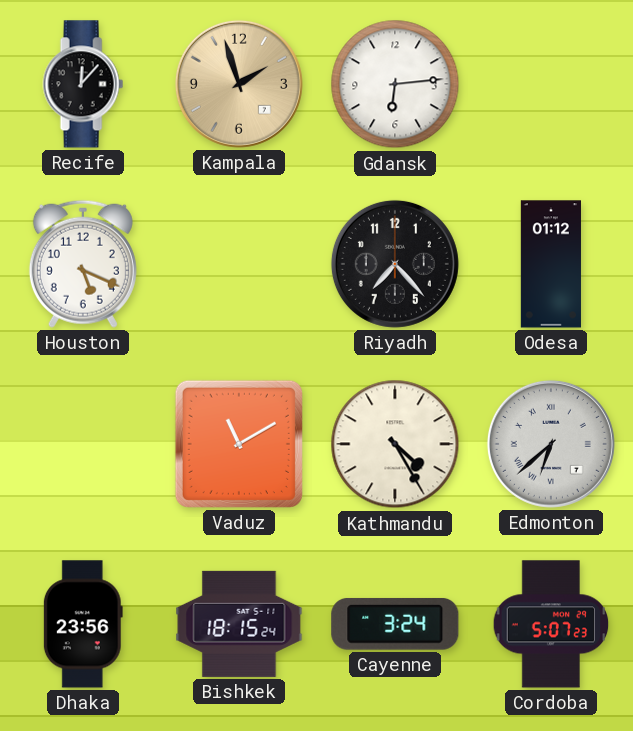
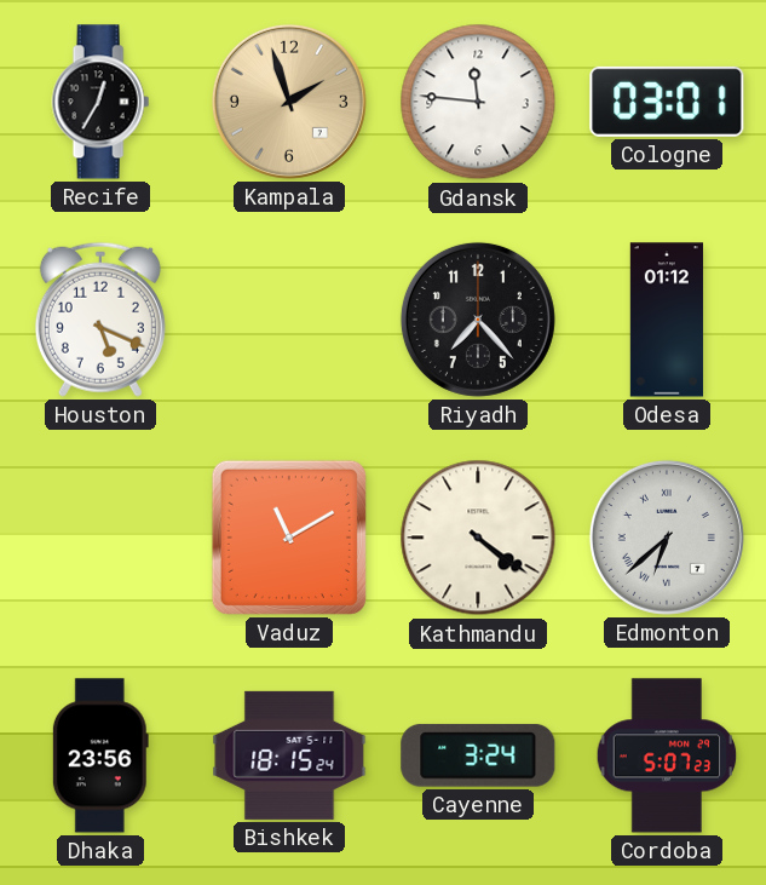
Recife: 12:07 -> 12:35
Gdansk: 6:14 -> 11:46
Cologne: none -> 03:01
Kathmandu: 4:25 -> 4:21
